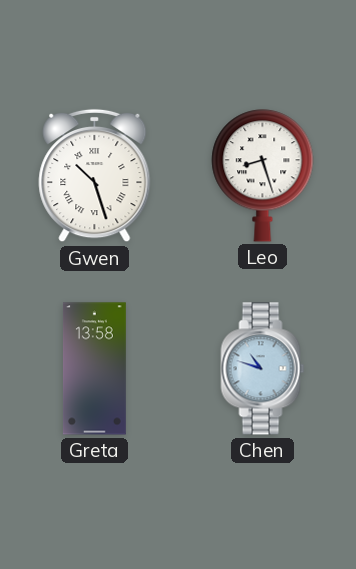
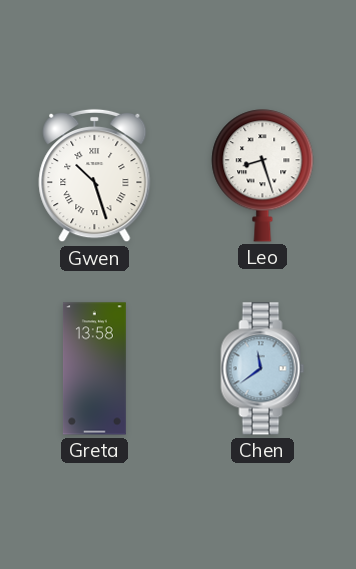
Chen: 10:48 -> 11:39
